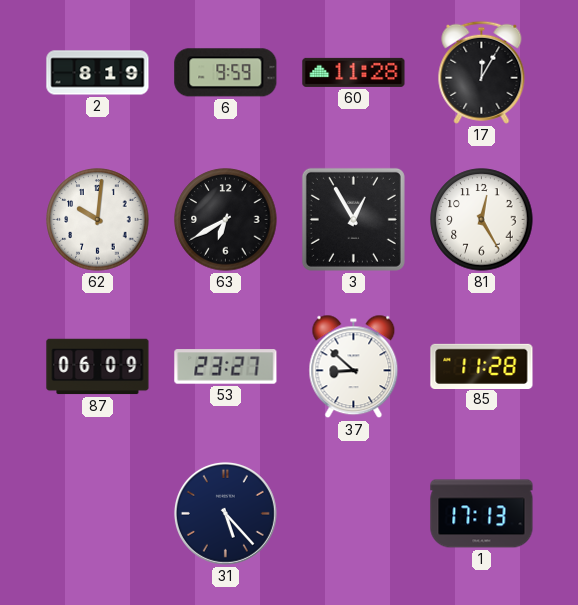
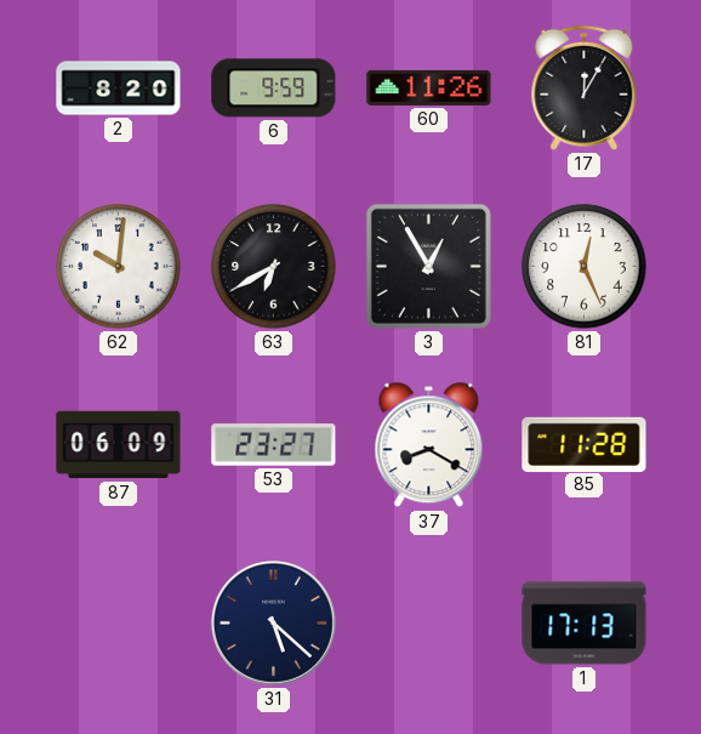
2: 8:19 -> 8:20
60: 11:28 -> 11:26
81: 12:25 -> 12:26
37: 8:52 -> 8:20
31: 5:23 -> 5:22
